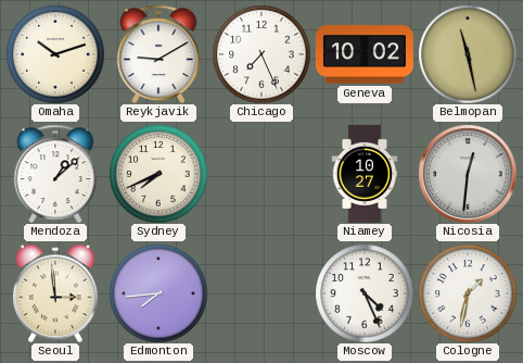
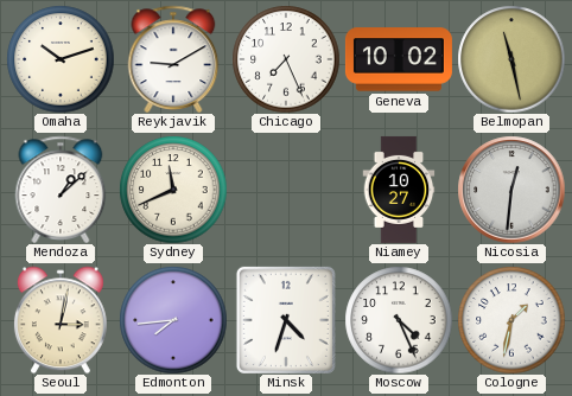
Sydney: 7:41 -> 11:41
Seoul: 2:59 -> 3:02
Minsk: none -> 4:33
